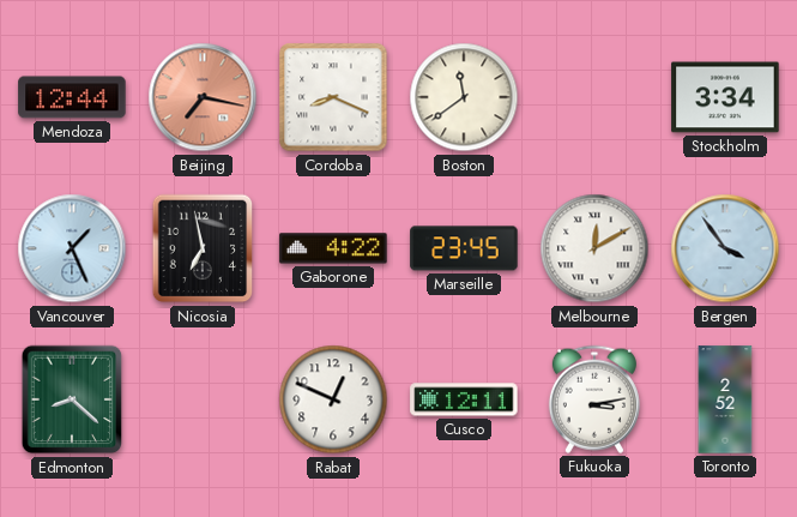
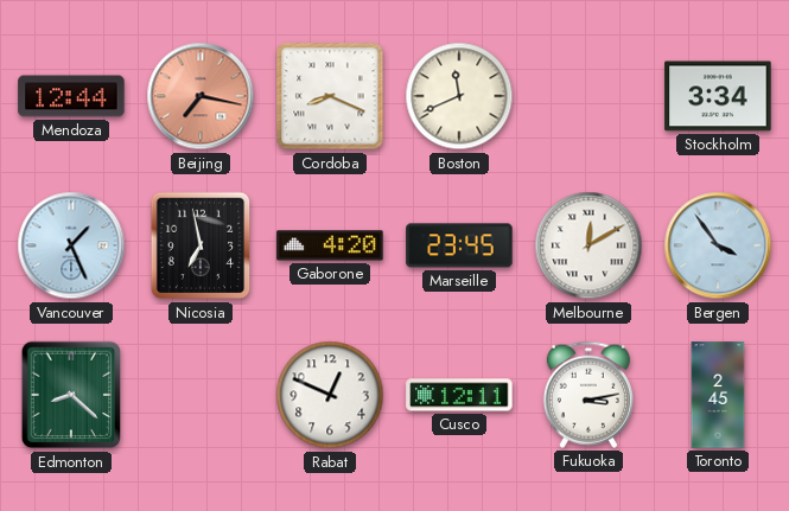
Boston: 11:39 -> 11:41
Gaborone: 4:22 -> 4:20
Toronto: 2:52 -> 2:45
